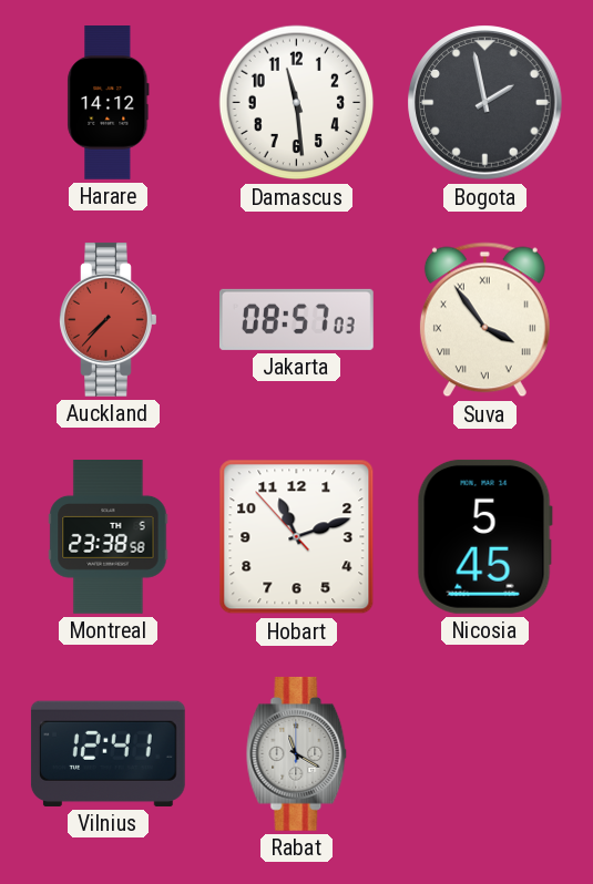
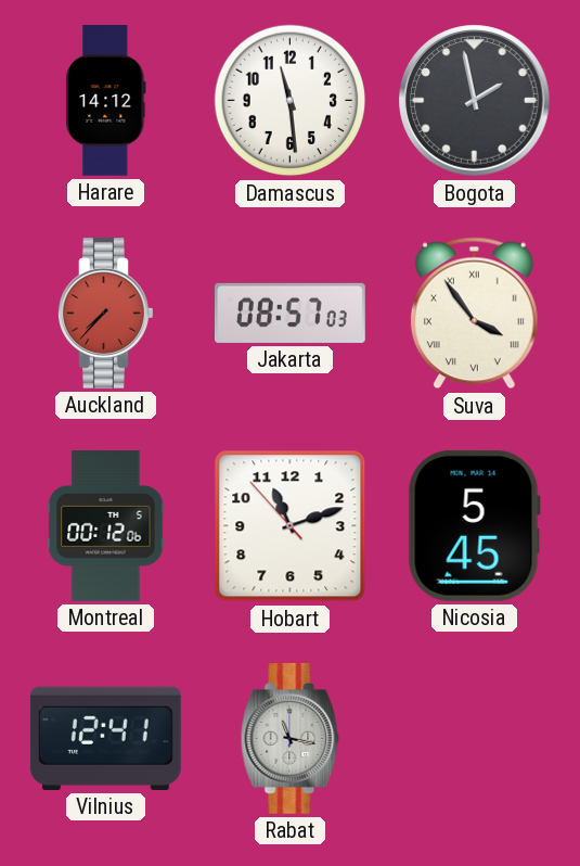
Montreal: 23:38 -> 00:12
Rabat: 11:20 -> 11:17
